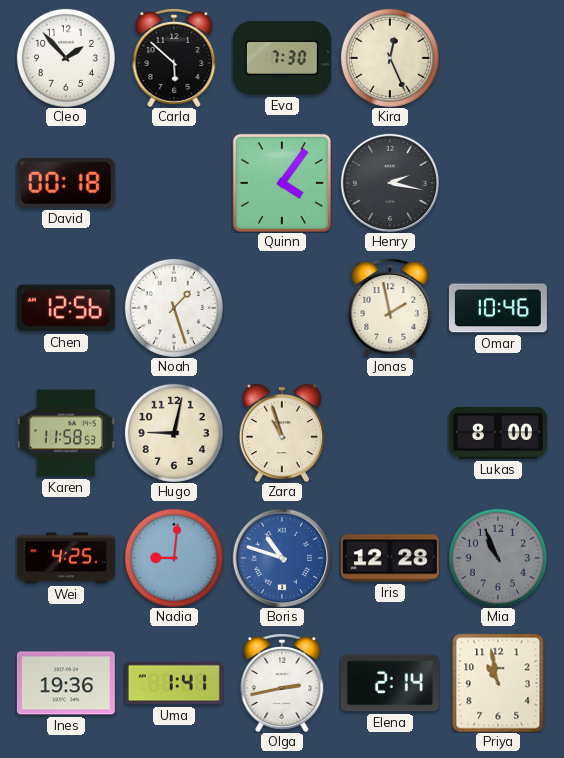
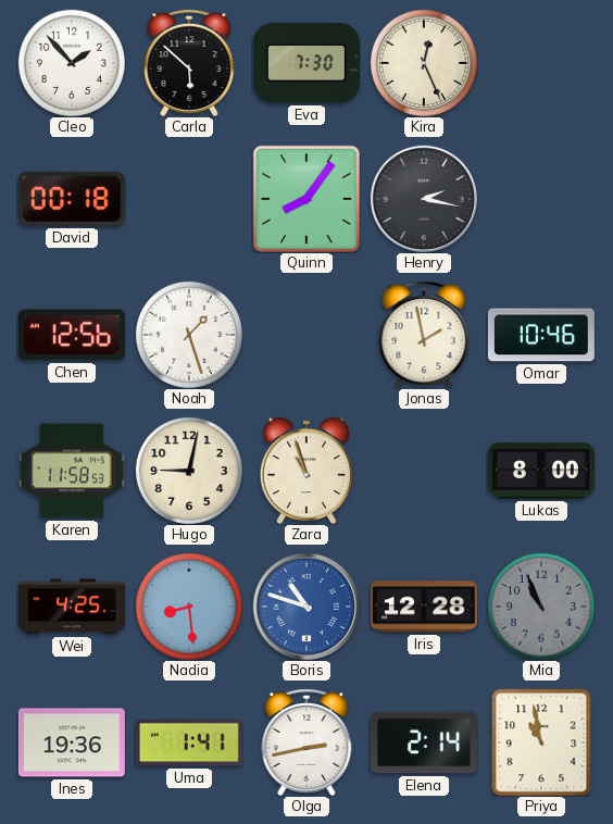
Quinn: 4:06 -> 8:06
Nadia: 9:01 -> 8:29
